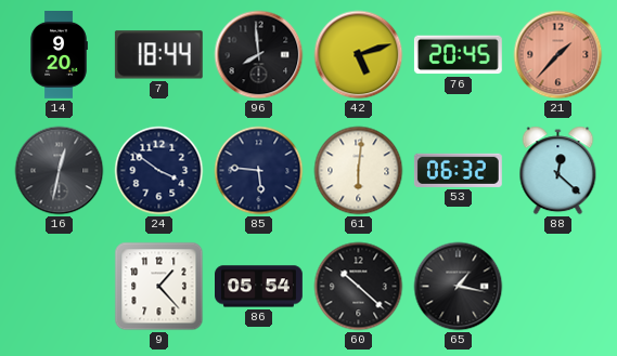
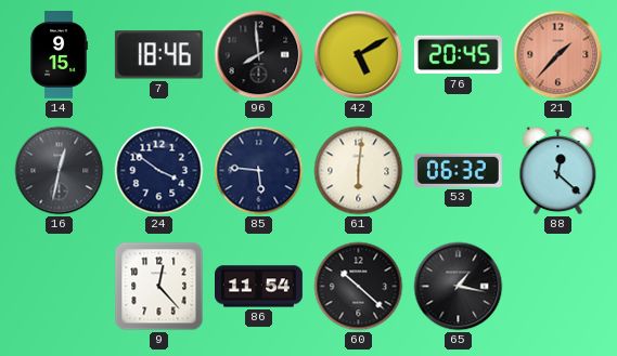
14: 9:20 -> 9:15
7: 18:44 -> 18:46
42: 5:12 -> 5:10
9: 1:23 -> 12:23
86: 05:54 -> 11:54
